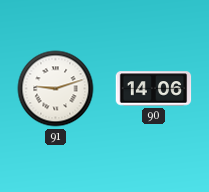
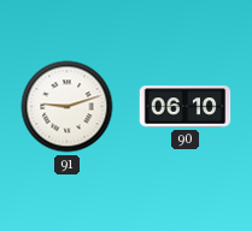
90: 14:06 -> 06:10
